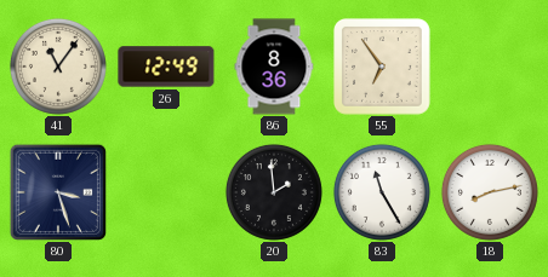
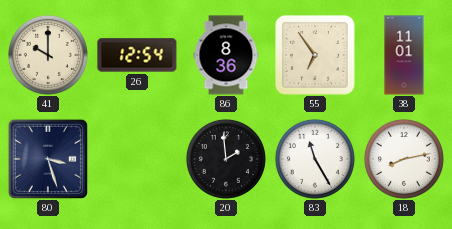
41: 11:06 -> 10:00
26: 12:49 -> 12:54
38: none -> 11:01
